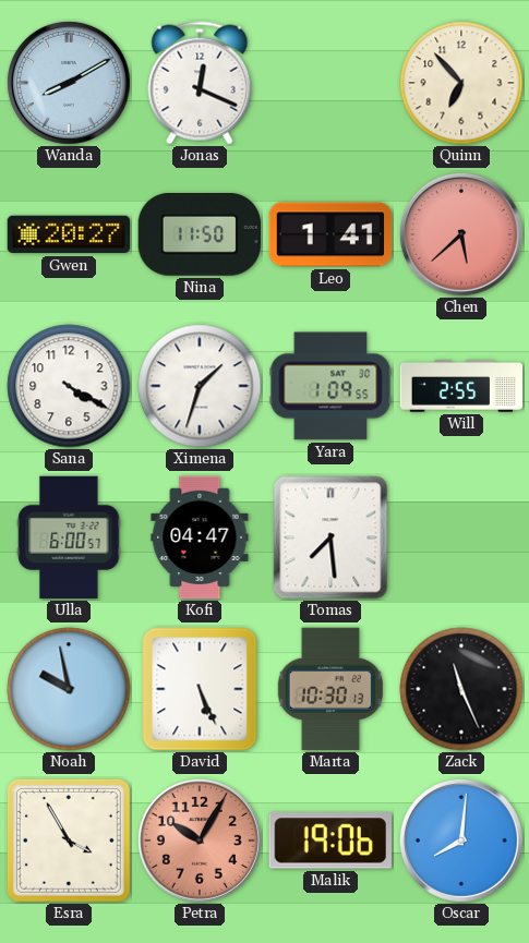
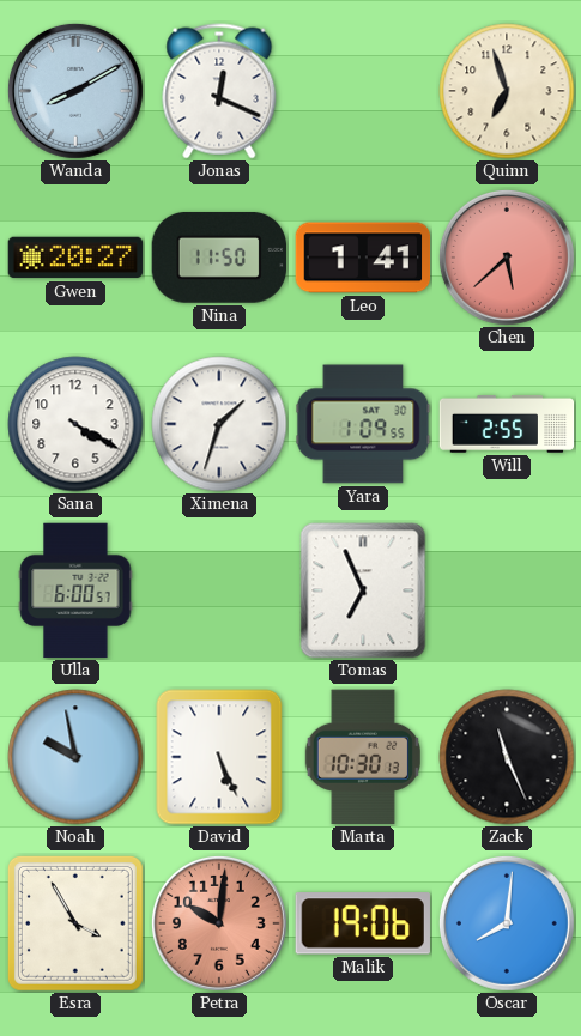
Quinn: 6:53 -> 6:57
Kofi: 04:47 -> none
Tomas: 7:29 -> 6:56
Petra: 10:05 -> 10:01
